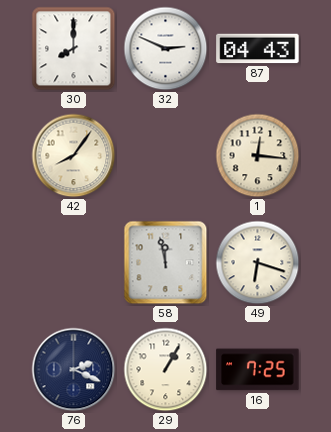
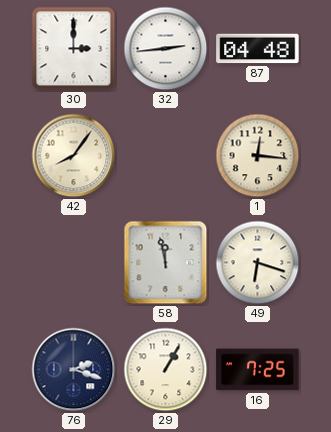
30: 8:00 -> 3:00
32: 2:49 -> 2:44
87: 04:43 -> 04:48
76: 2:19 -> 2:18
